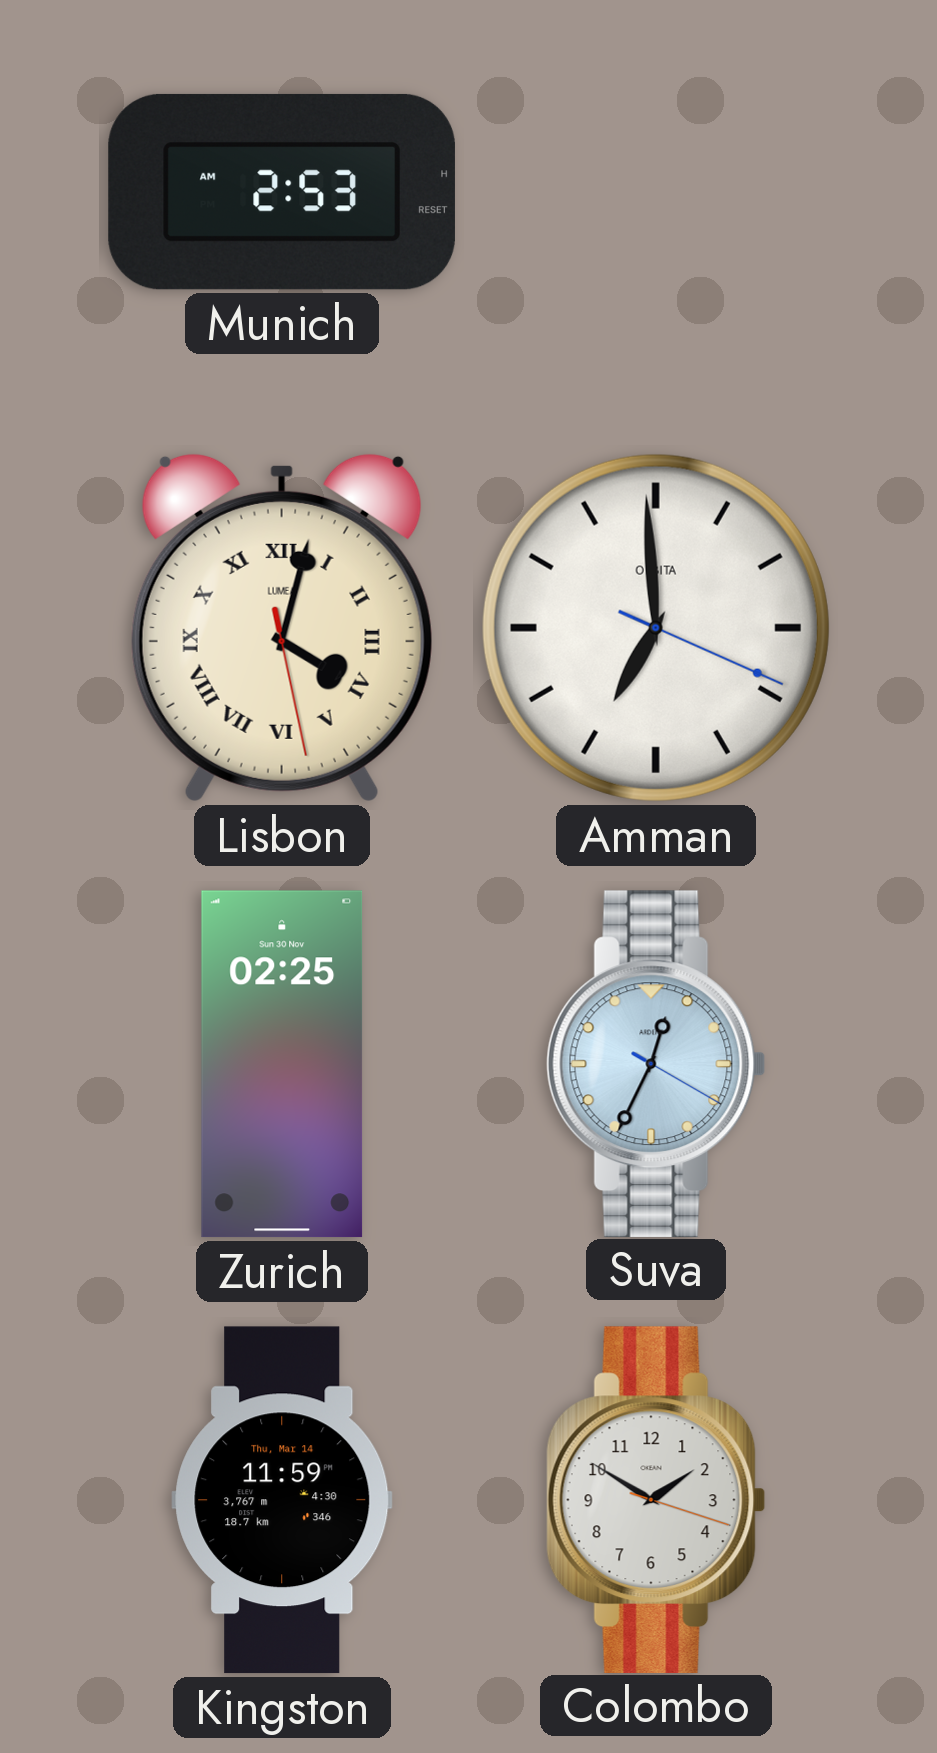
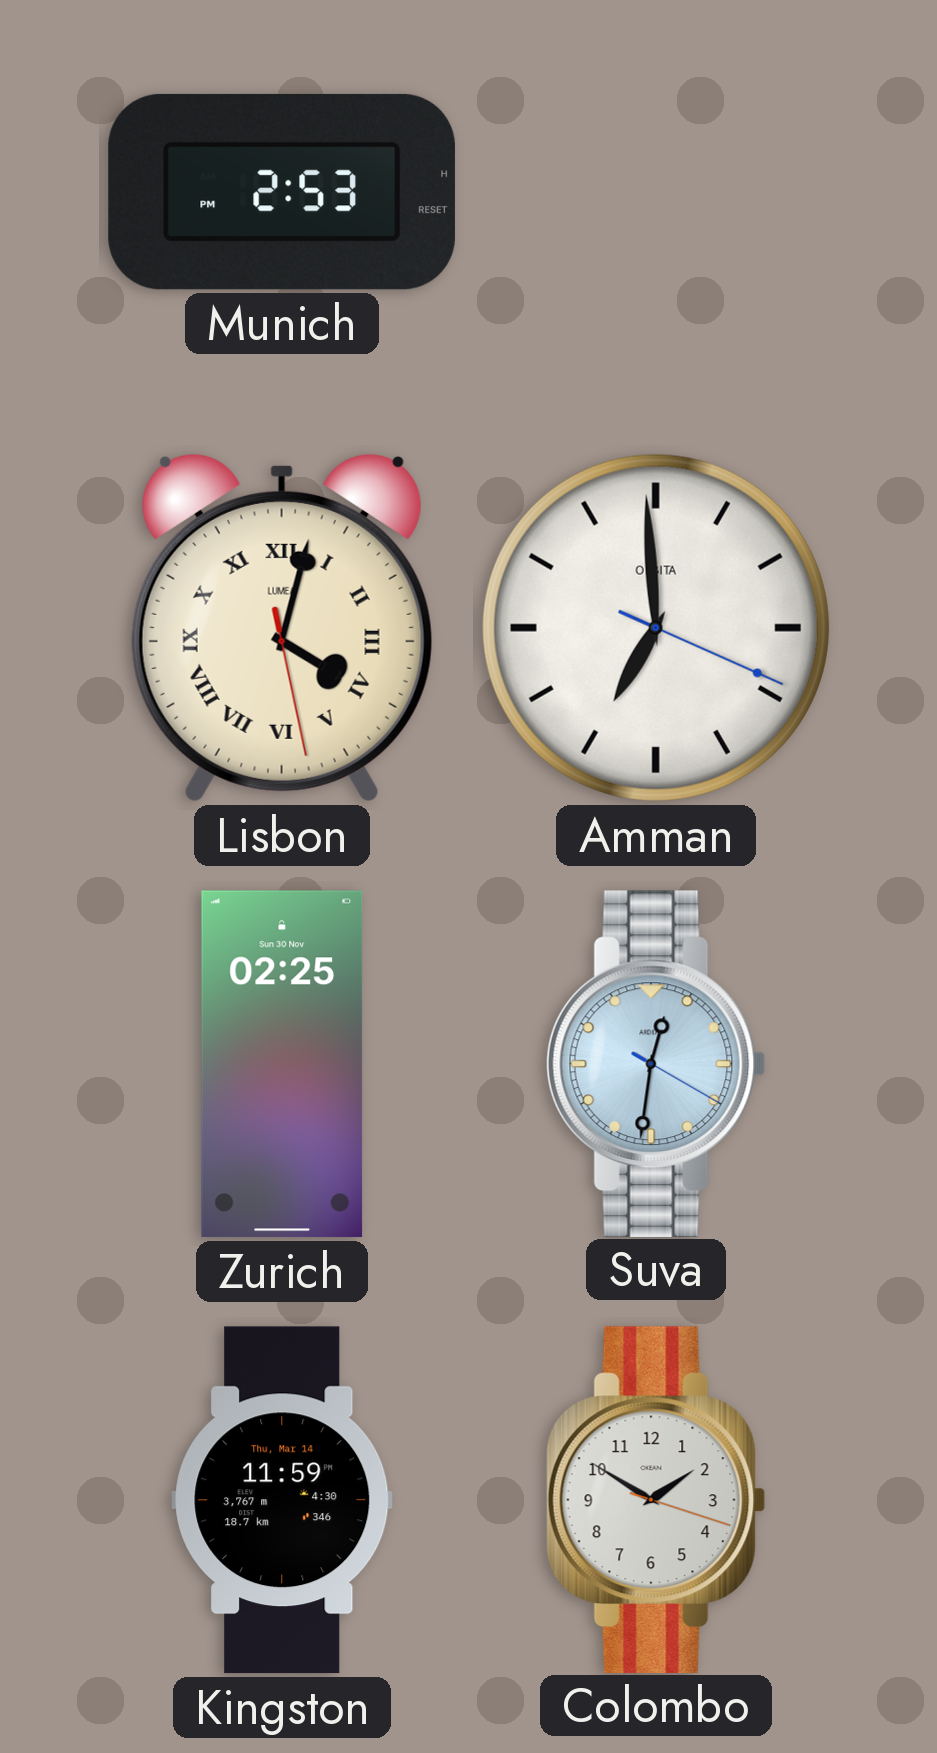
Munich: 2:53 AM -> 2:53 PM
Suva: 12:34 -> 12:31
